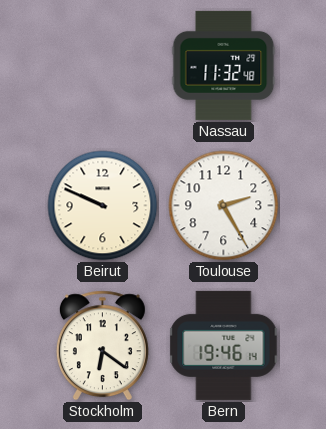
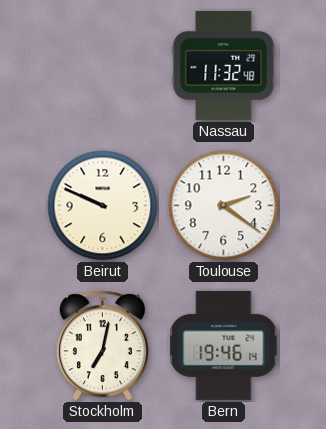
Toulouse: 2:25 -> 2:21
Stockholm: 6:21 -> 7:02
